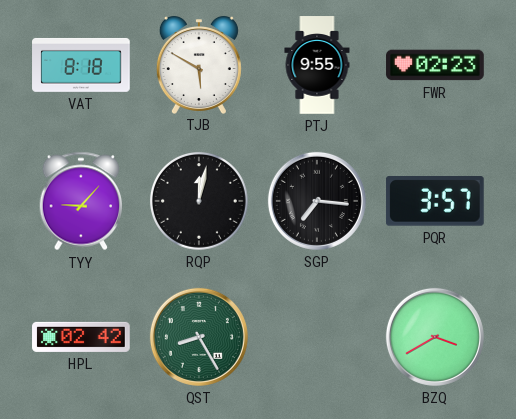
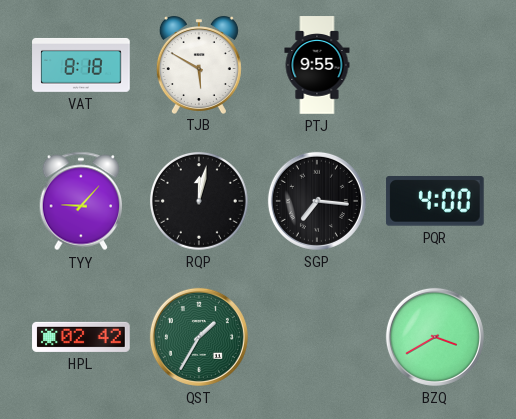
FWR: 02:23 -> none
PQR: 3:57 -> 4:00
QST: 8:25 -> 1:35
